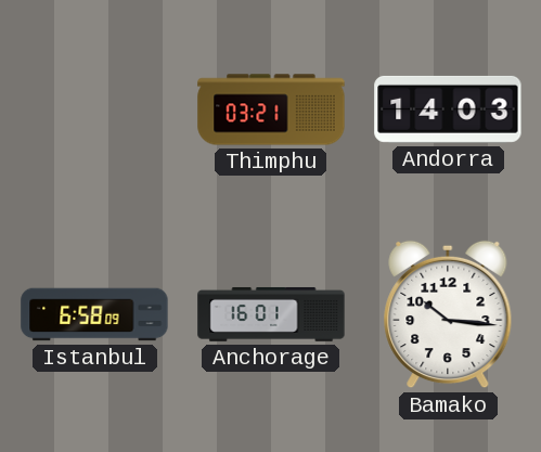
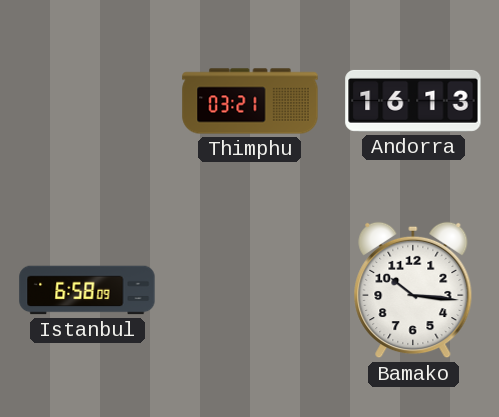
Andorra: 14:03 -> 16:13
Anchorage: 16:01 -> none
